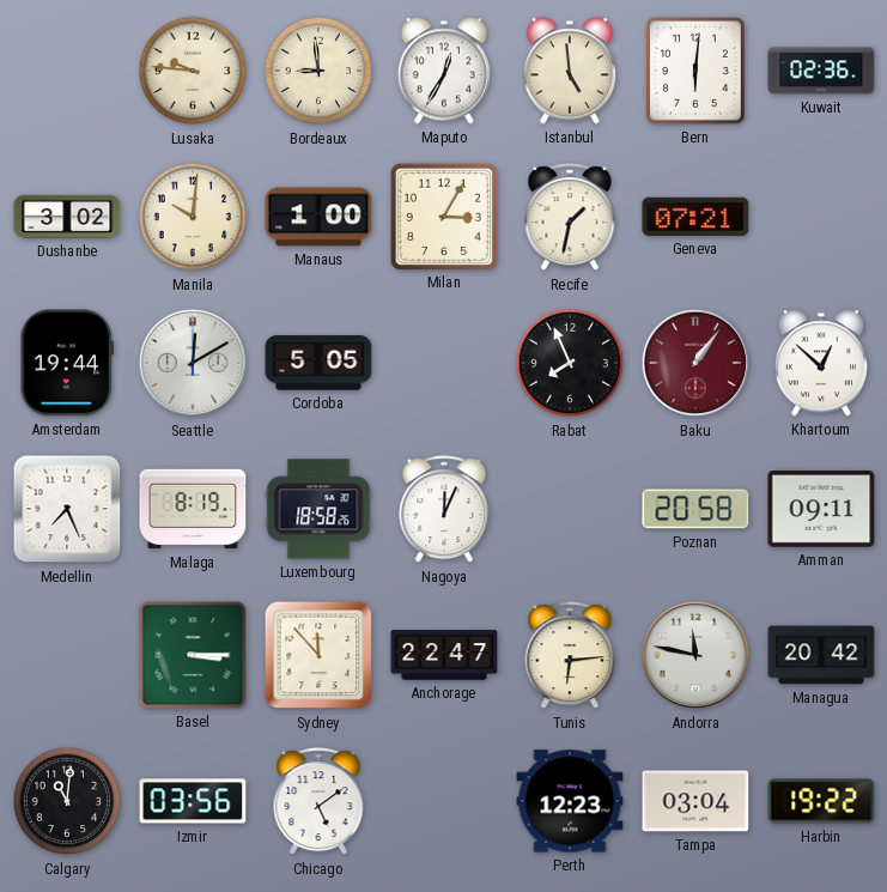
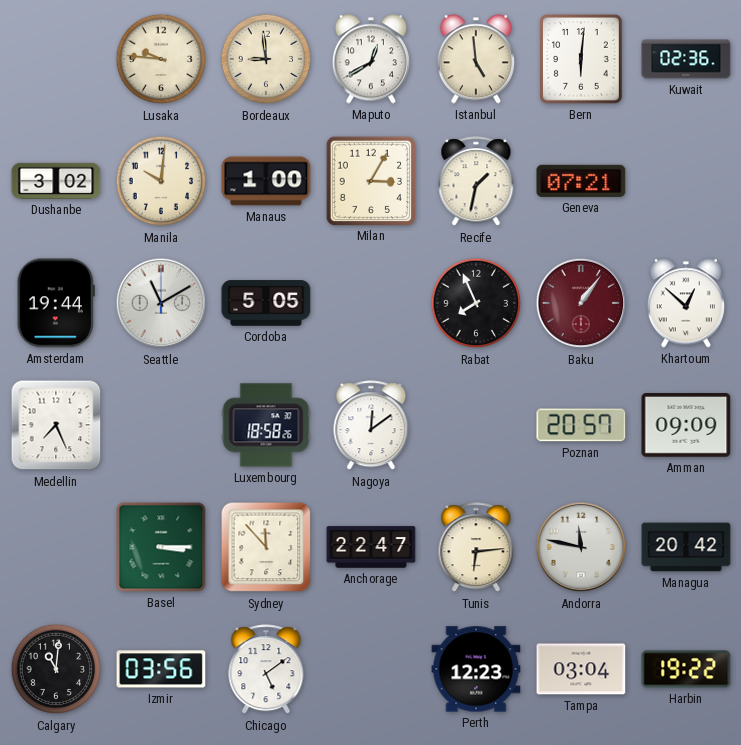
Maputo: 12:35 -> 12:40
Seattle: 12:10 -> 11:10
Malaga: 8:19 -> none
Nagoya: 12:04 -> 12:09
Poznan: 20:58 -> 20:57
Amman: 09:11 -> 09:09
